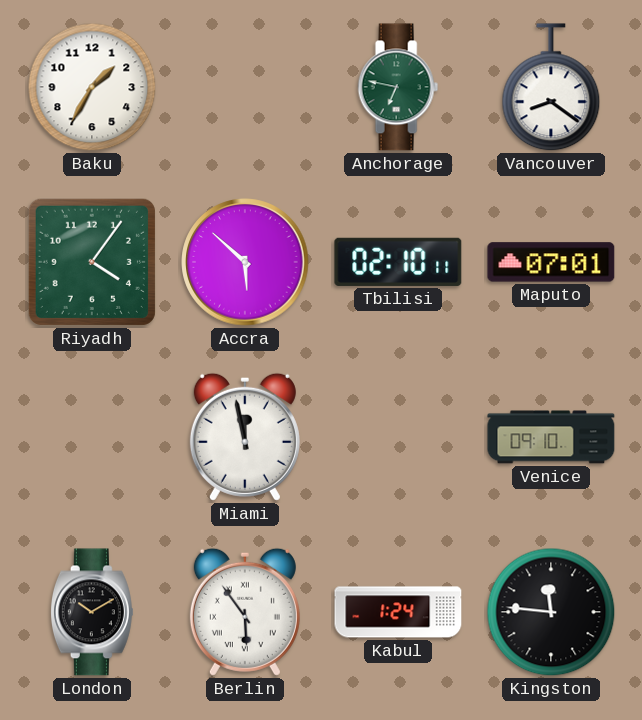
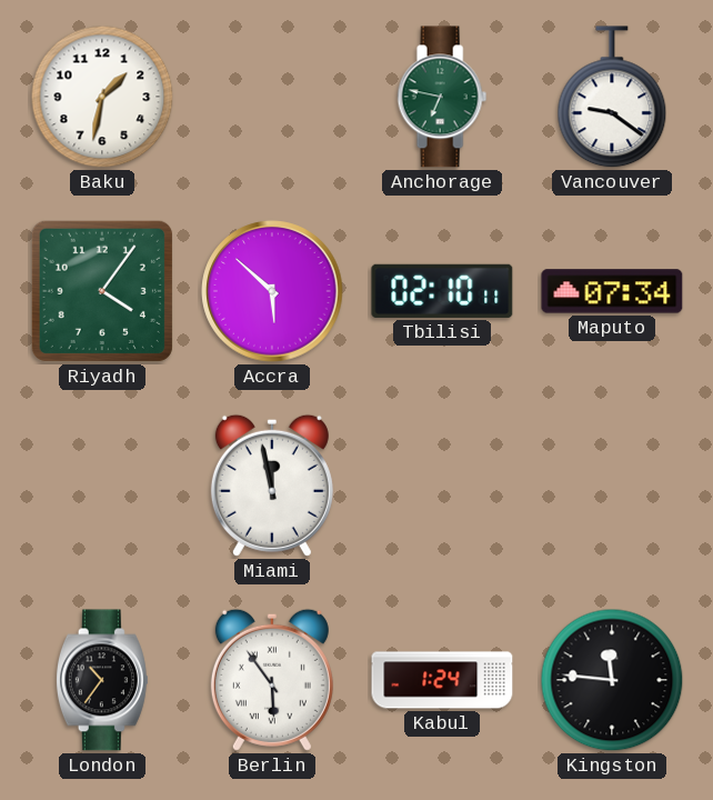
Baku: 1:35 -> 1:32
Vancouver: 8:21 -> 9:21
Maputo: 07:01 -> 07:34
Venice: 09:10 -> none
London: 10:10 -> 10:36
